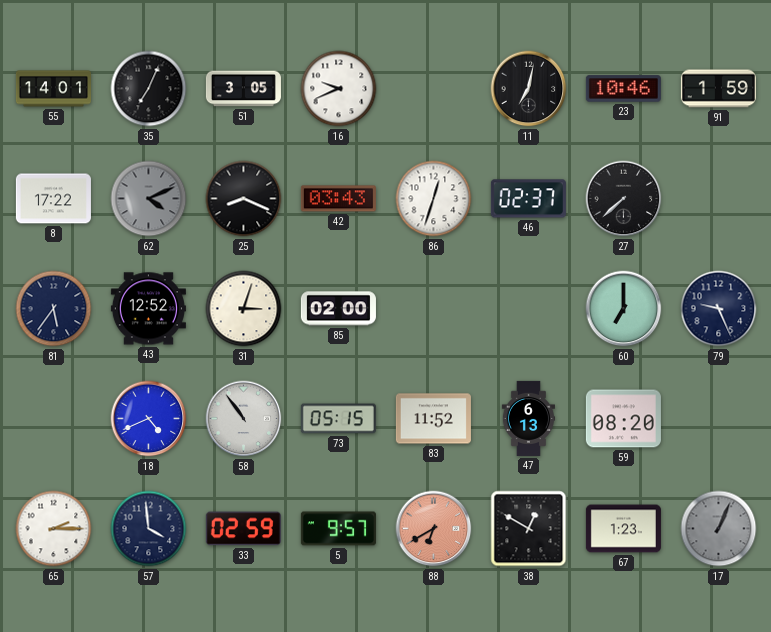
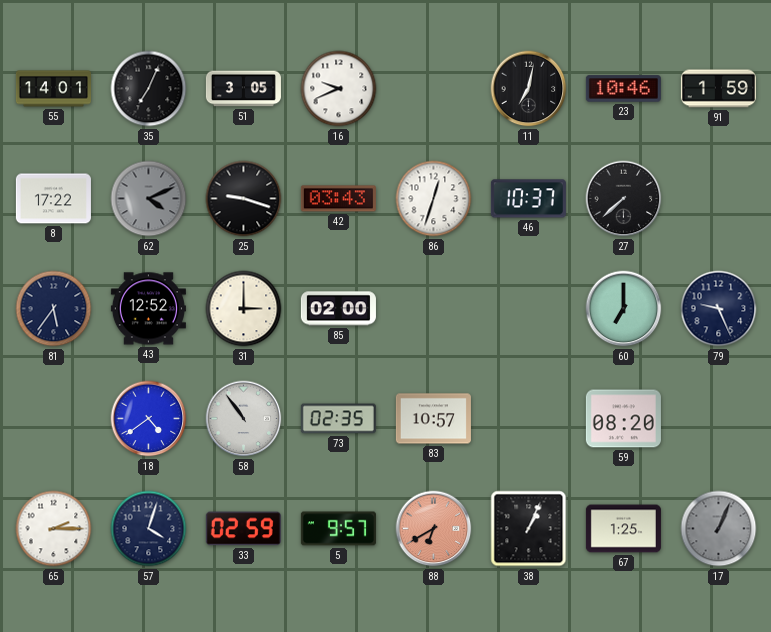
25: 8:19 -> 9:18
46: 02:37 -> 10:37
31: 3:03 -> 3:00
18: 4:41 -> 4:39
73: 05:15 -> 02:35
83: 11:52 -> 10:57
47: 6:13 -> none
57: 3:59 -> 4:03
38: 12:50 -> 1:04
67: 1:23 -> 1:25
